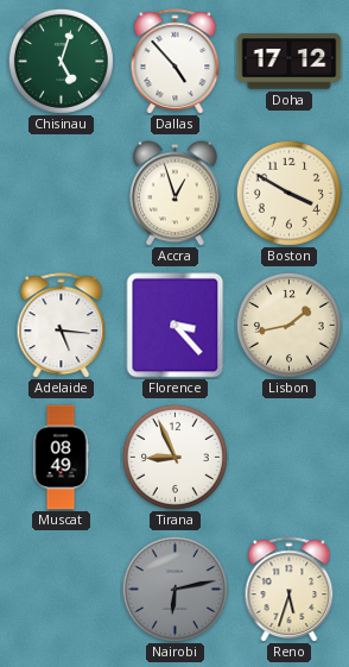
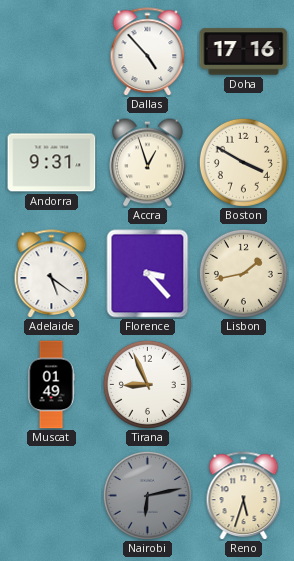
Chisinau: 5:03 -> none
Doha: 17:12 -> 17:16
Andorra: none -> 9:31
Adelaide: 5:16 -> 5:21
Muscat: 08:49 -> 01:49
